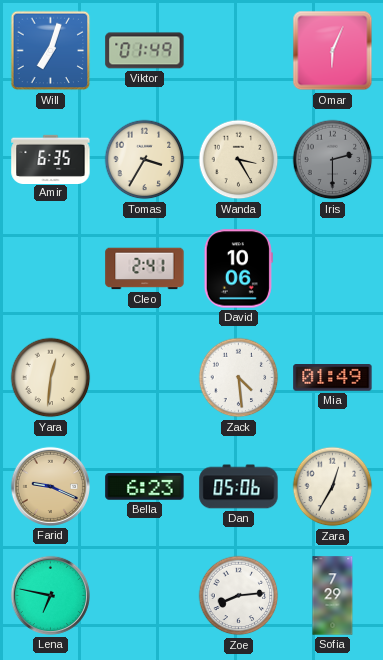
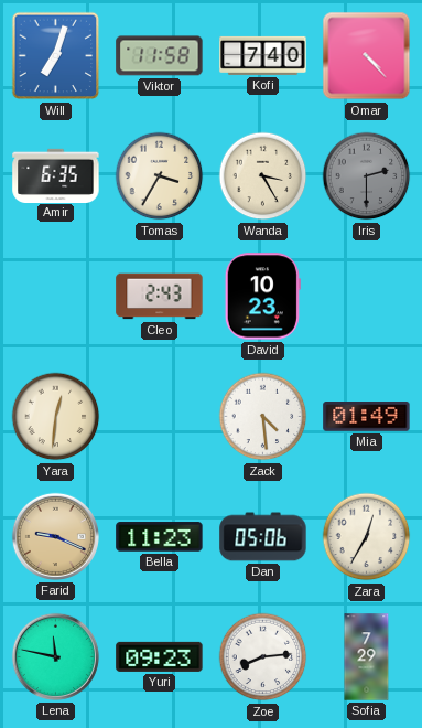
Viktor: 01:49 -> 11:58
Kofi: none -> 7:40
Omar: 6:04 -> 4:23
Cleo: 2:41 -> 2:43
David: 10:06 -> 10:23
Bella: 6:23 -> 11:23
Lena: 6:47 -> 11:47
Yuri: none -> 09:23
